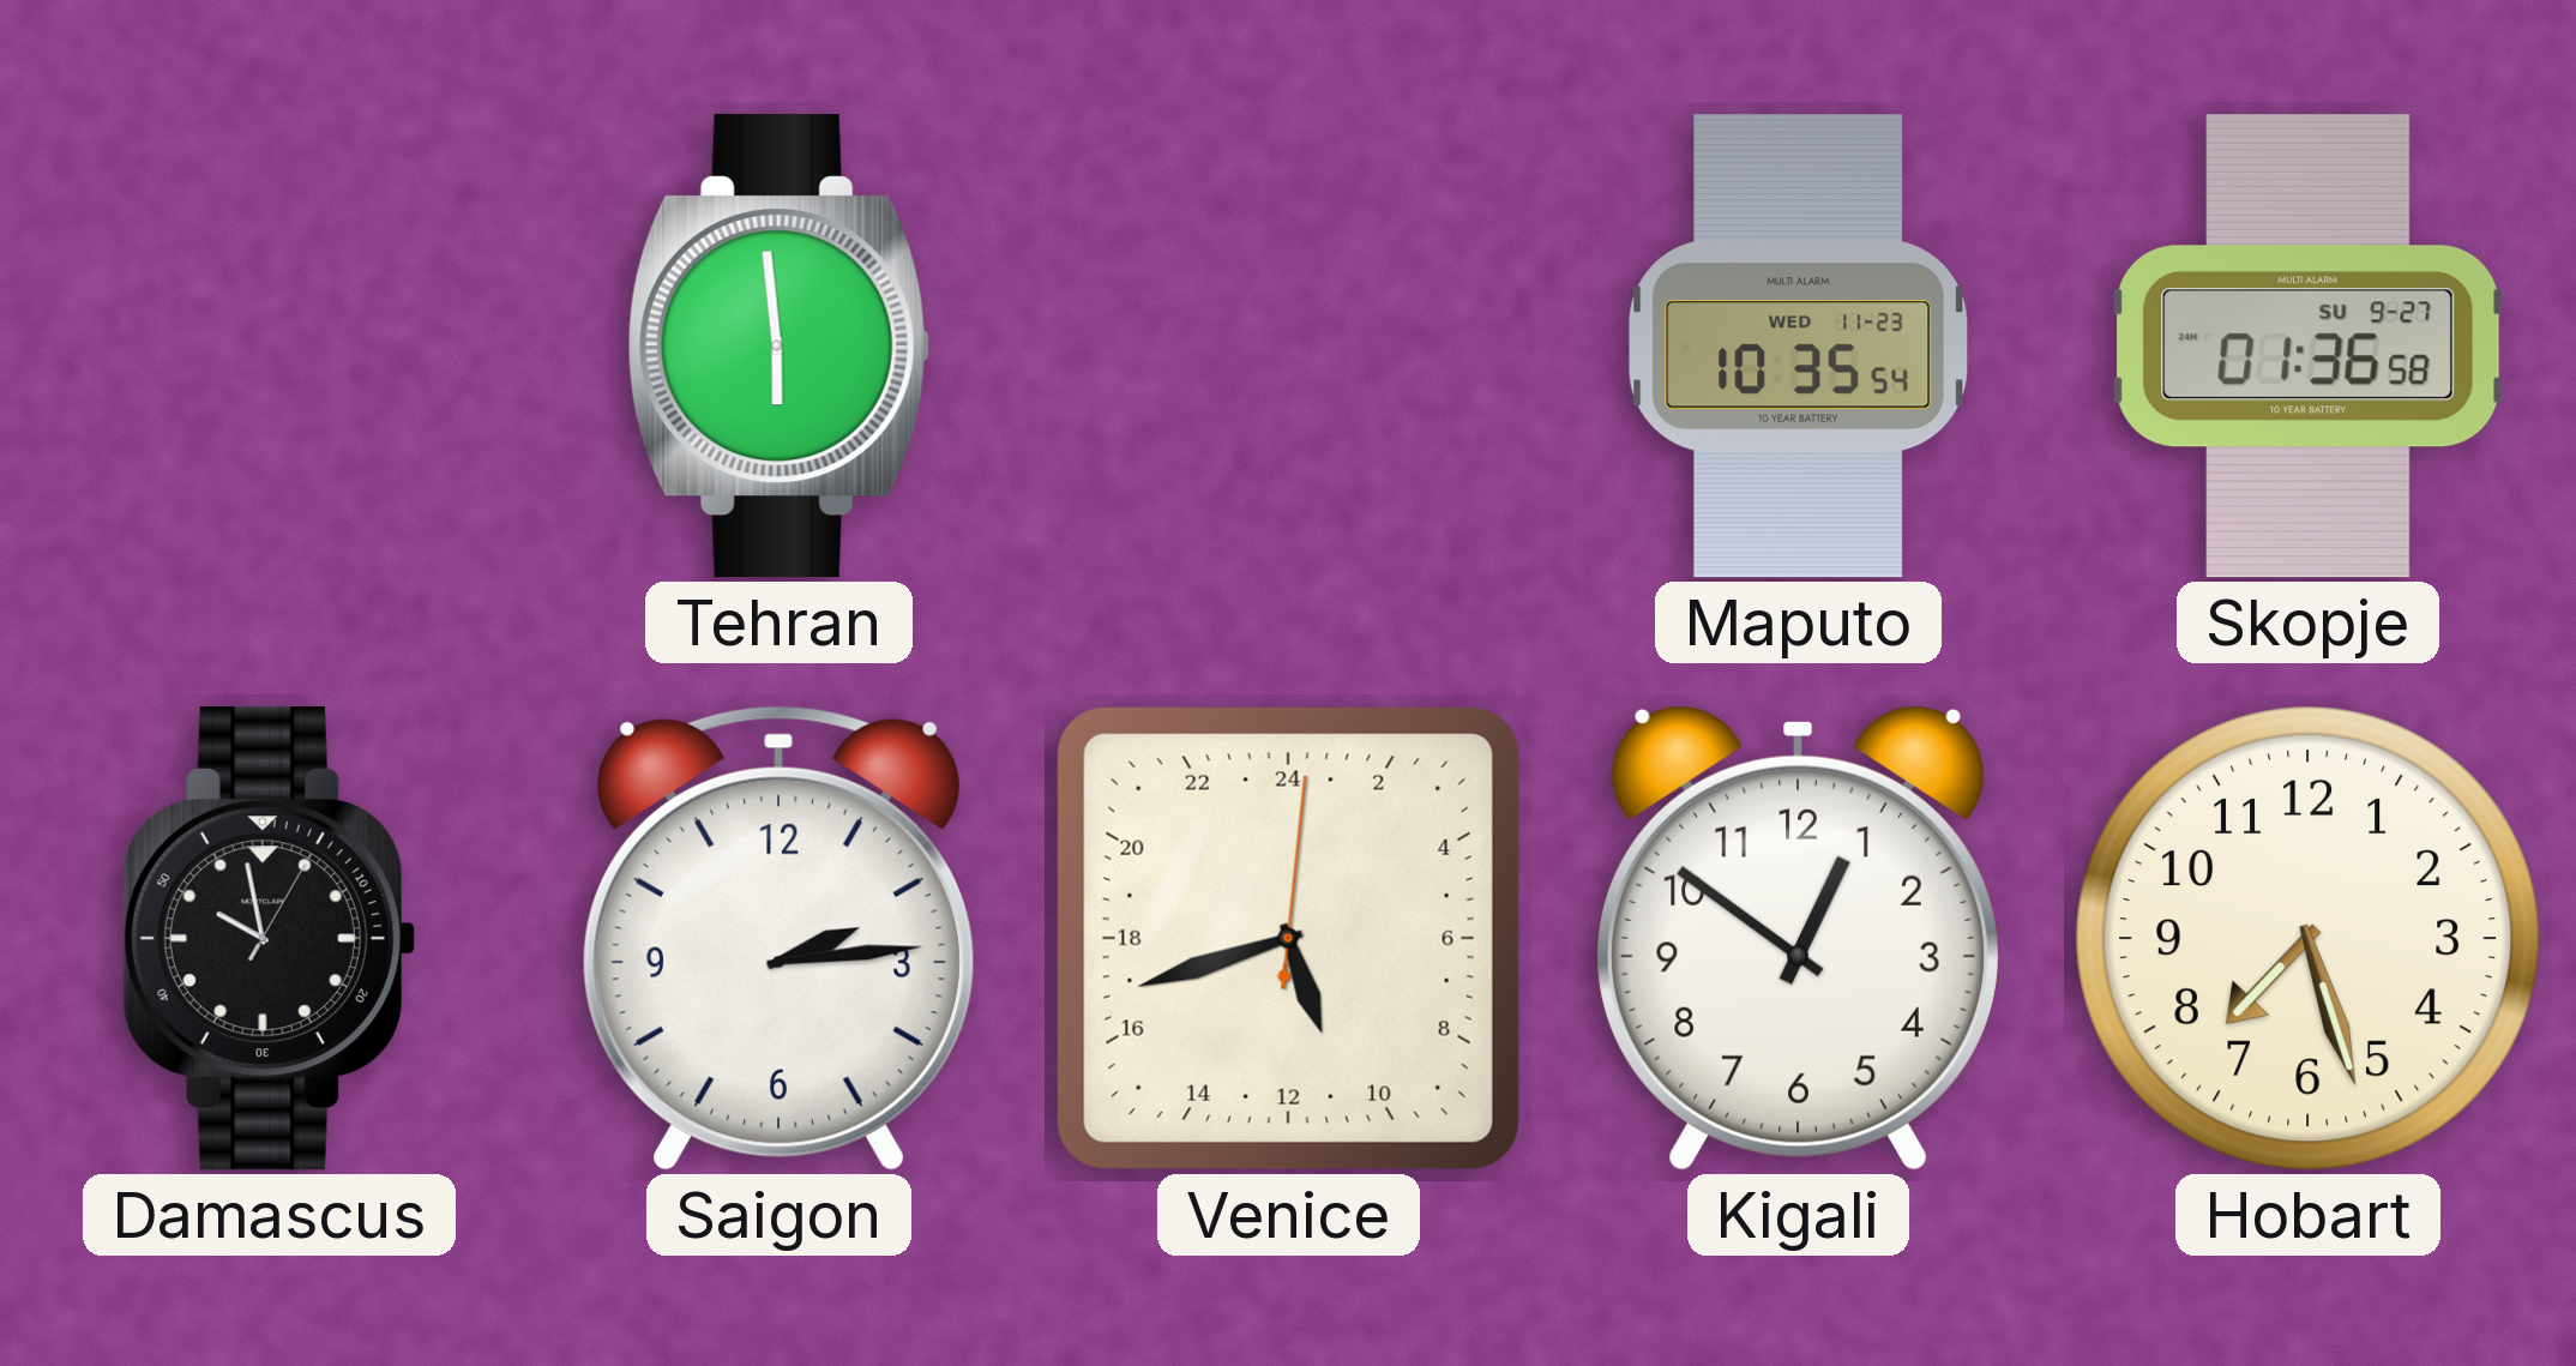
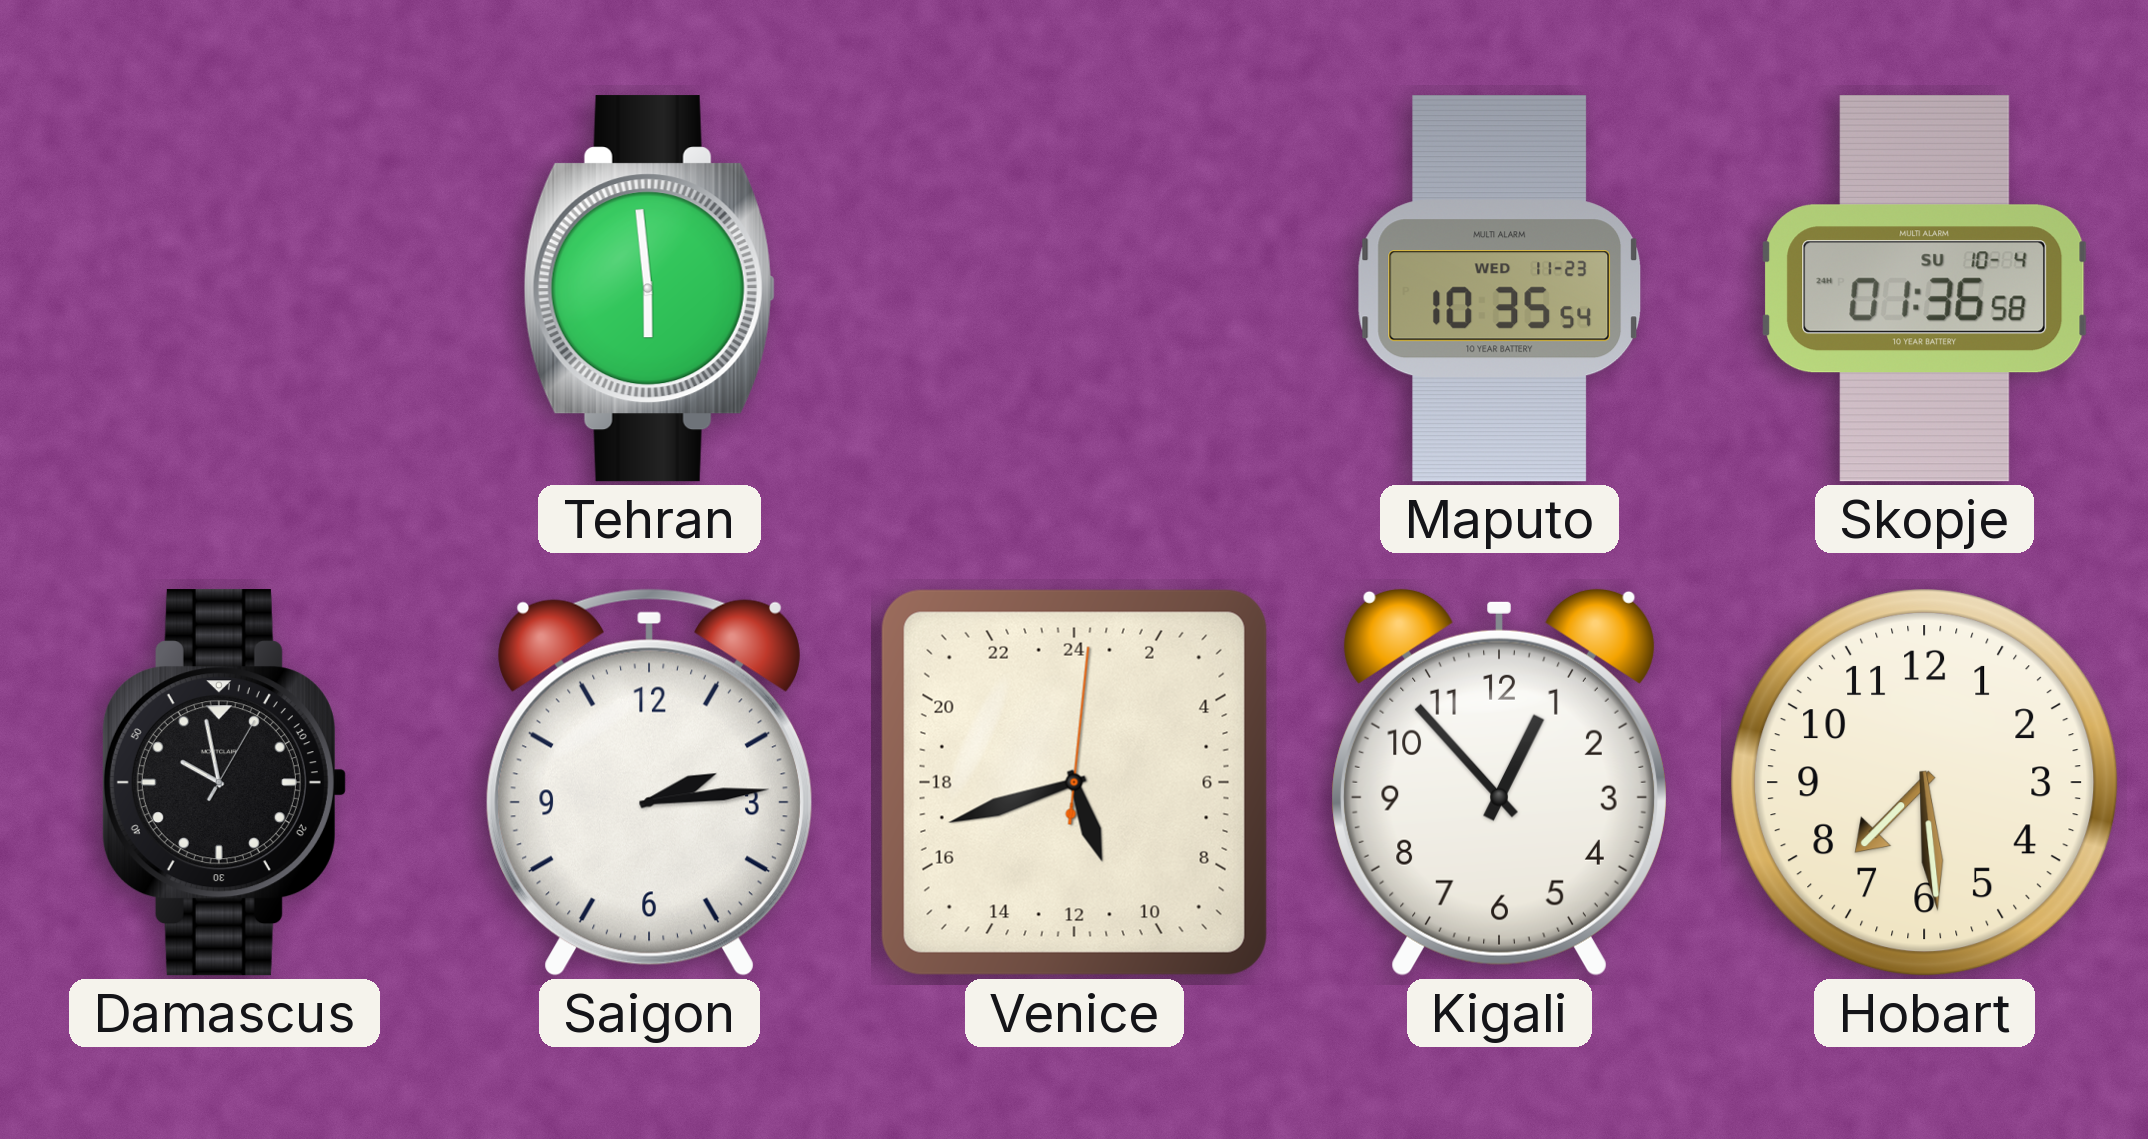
Skopje date: SU 9-27 -> SU 10-4
Kigali: 12:51 -> 12:53
Hobart: 7:27 -> 7:29
